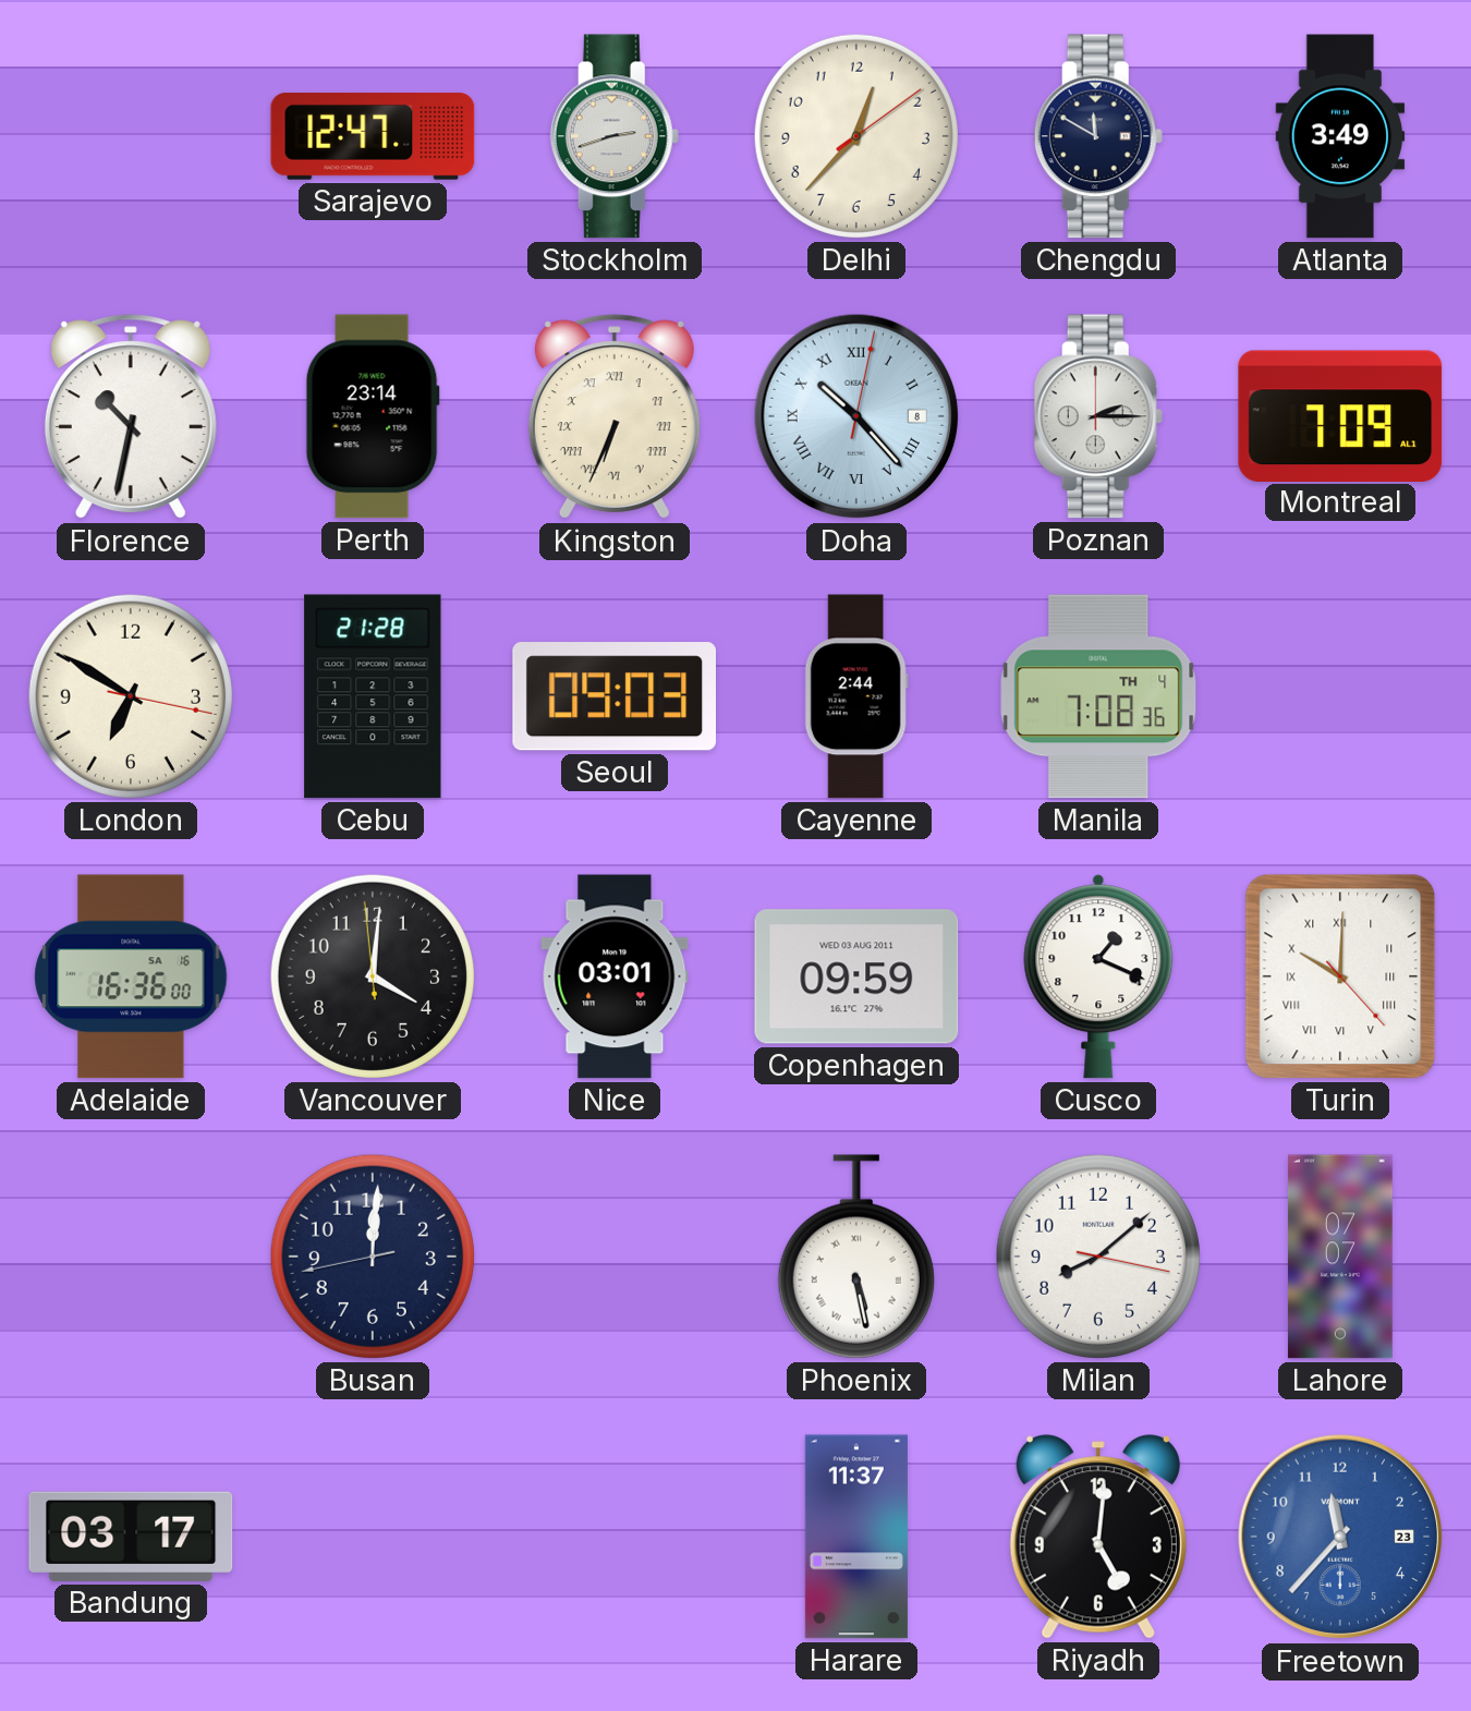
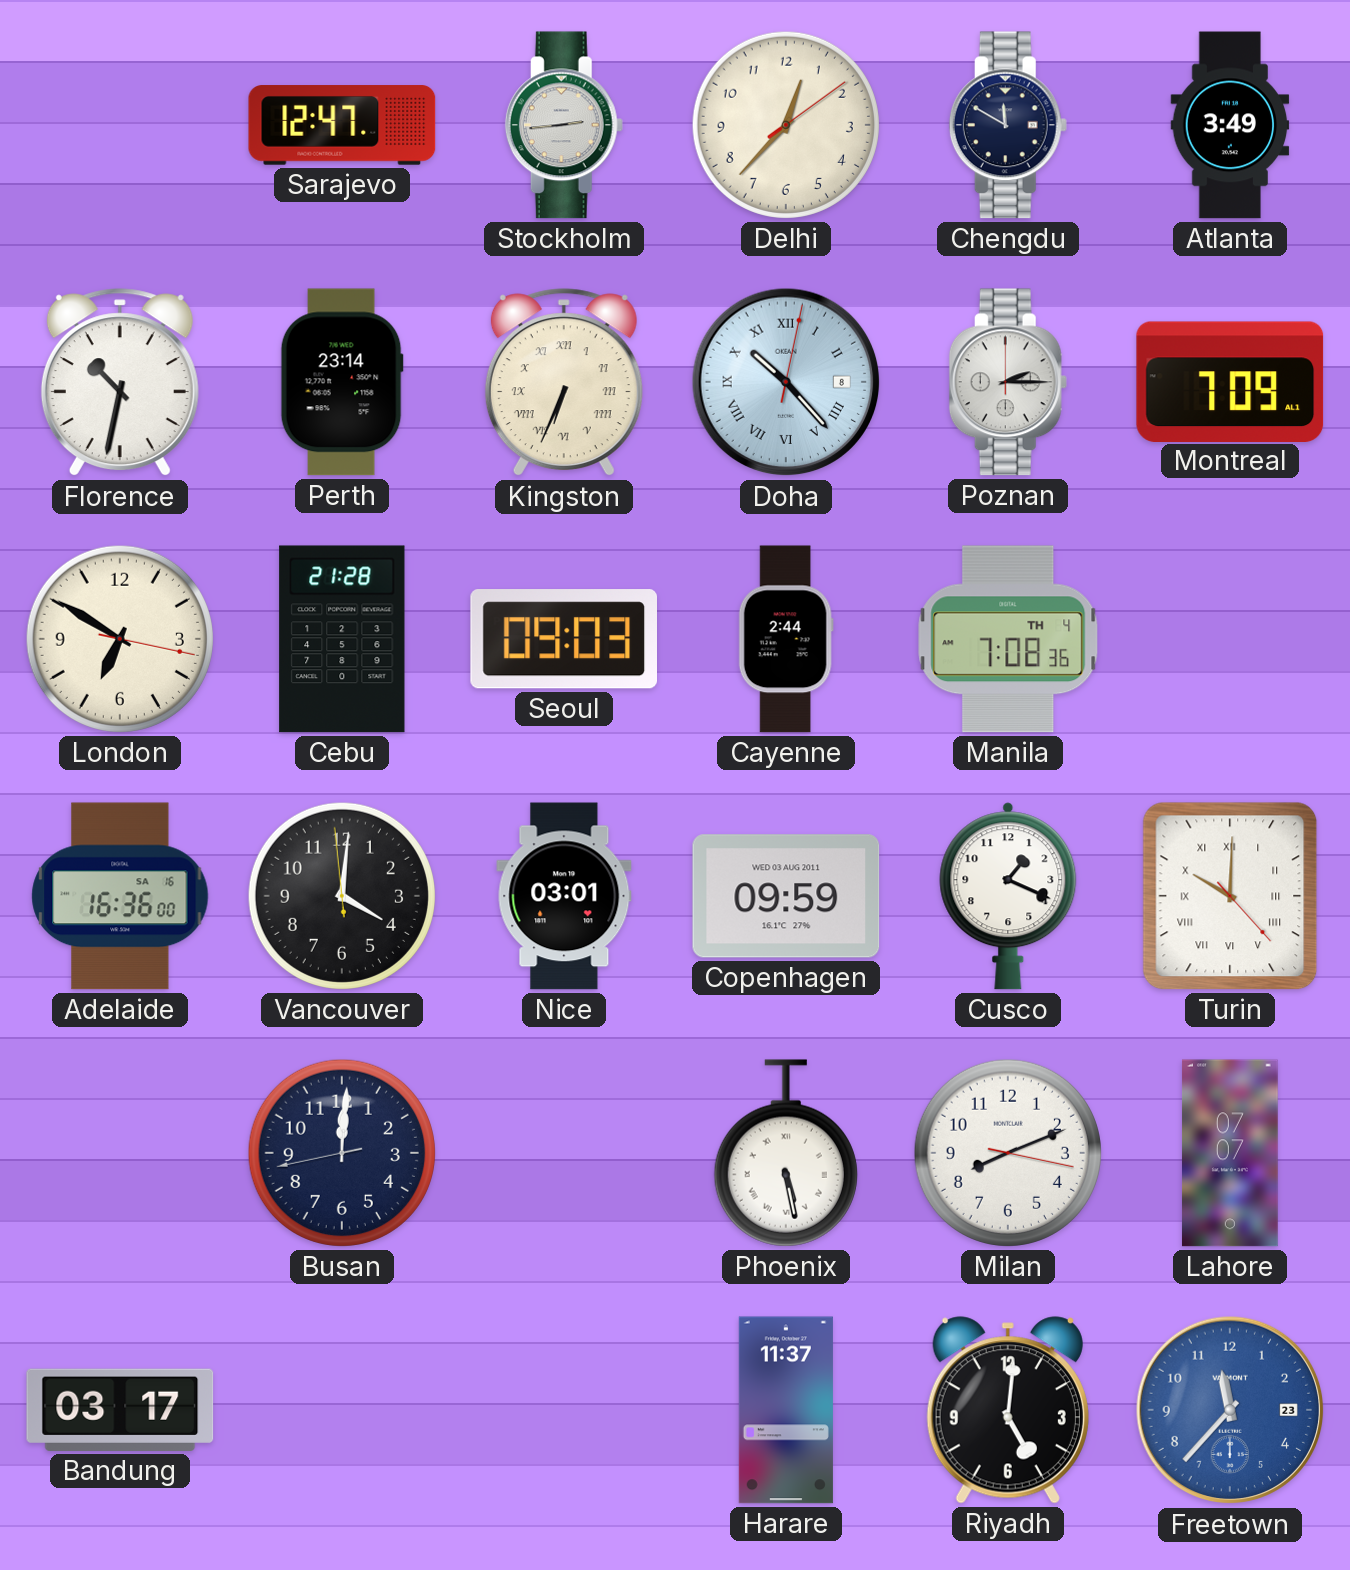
Stockholm: 2:42 -> 2:44
Milan: 8:08 -> 8:11
